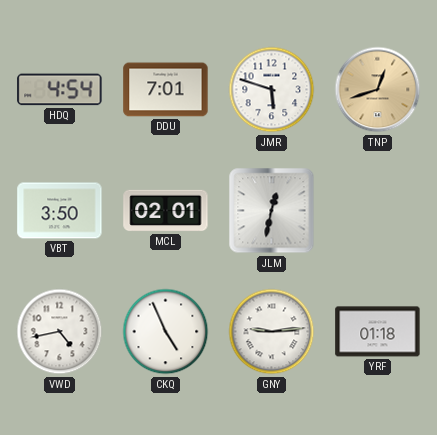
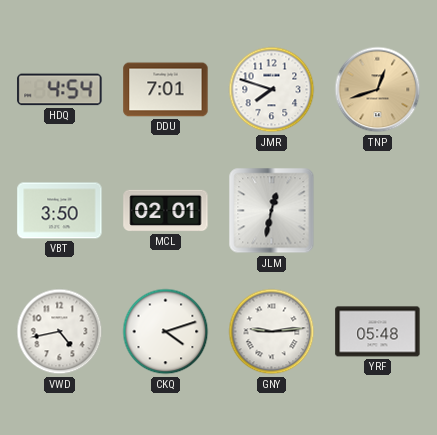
JMR: 5:48 -> 7:48
CKQ: 4:56 -> 4:12
YRF: 01:18 -> 05:48
